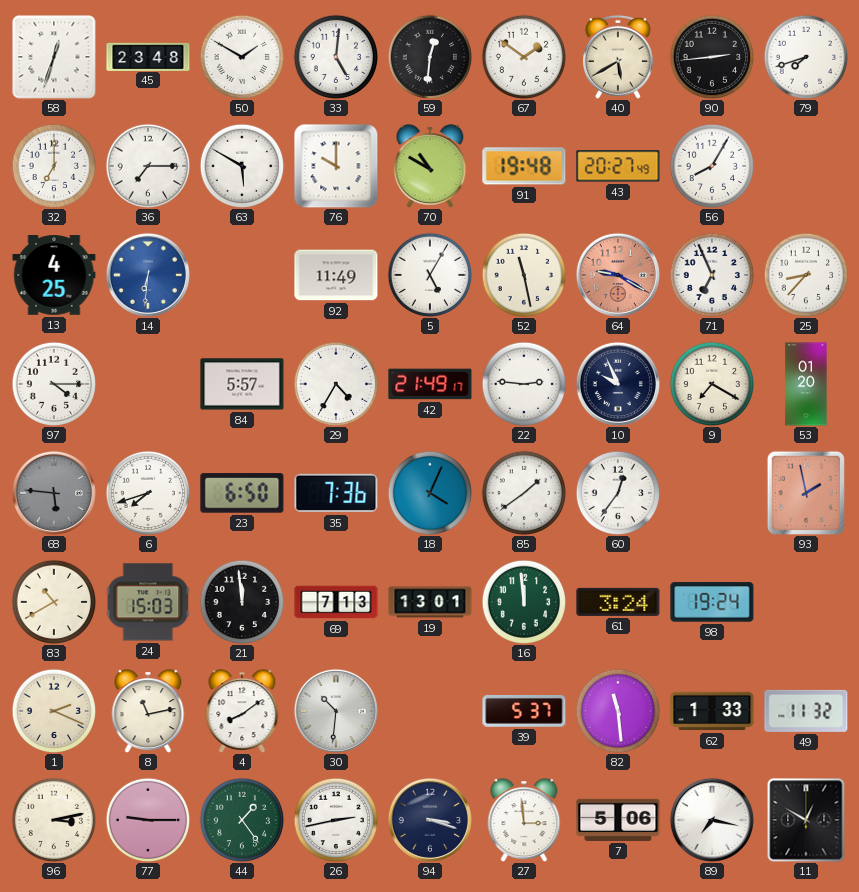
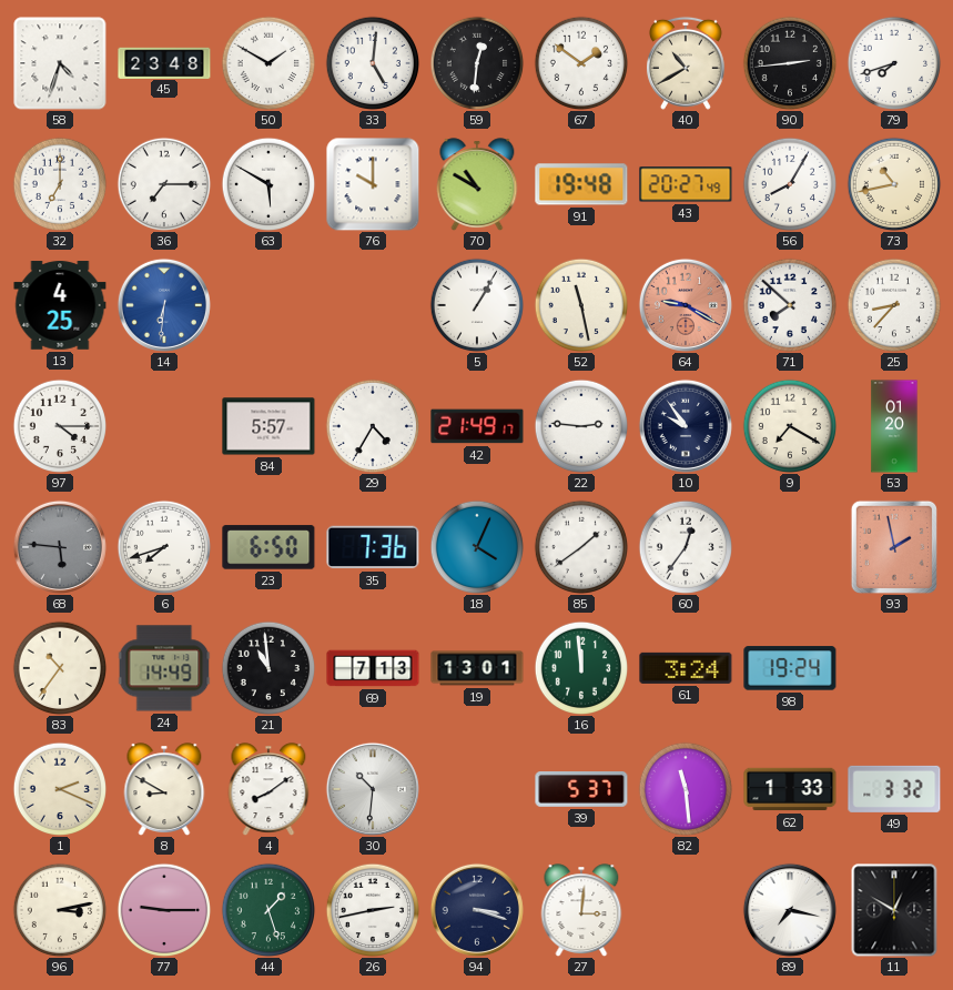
58: 12:33 -> 4:33
40: 5:40 -> 10:40
73: none -> 10:43
92: 11:49 -> none
5: 5:05 -> 1:05
71: 6:56 -> 7:52
10: 9:56 -> 9:54
83: 10:40 -> 10:36
24: 15:03 -> 14:49
21: 11:59 -> 10:59
8: 11:13 -> 8:50
49: 11:32 -> 3:32
44: 1:24 -> 1:27
27: 2:59 -> 3:01
7: 5:06 -> none
